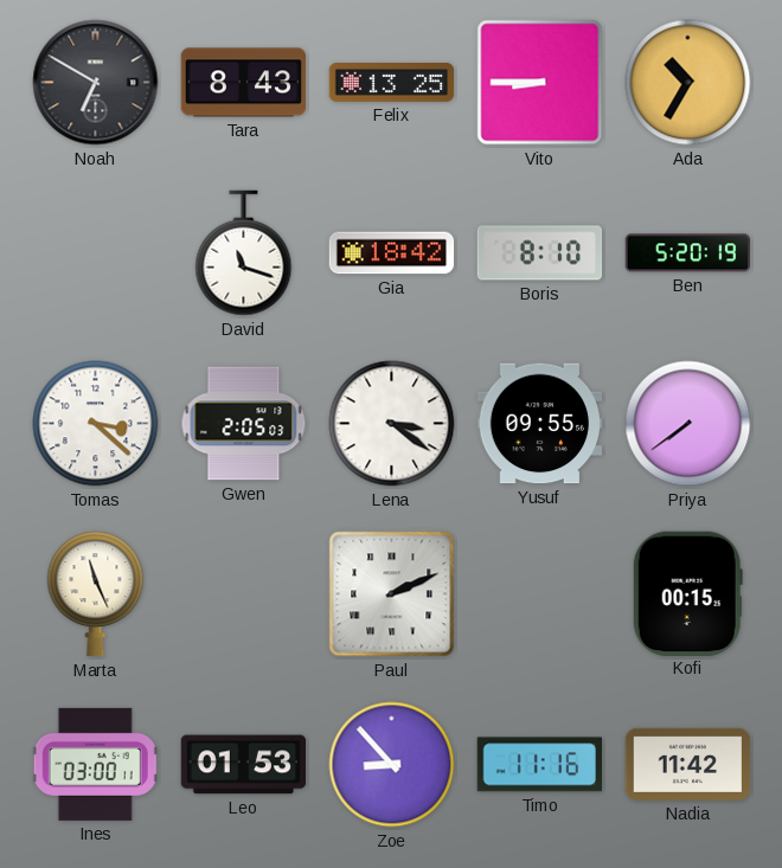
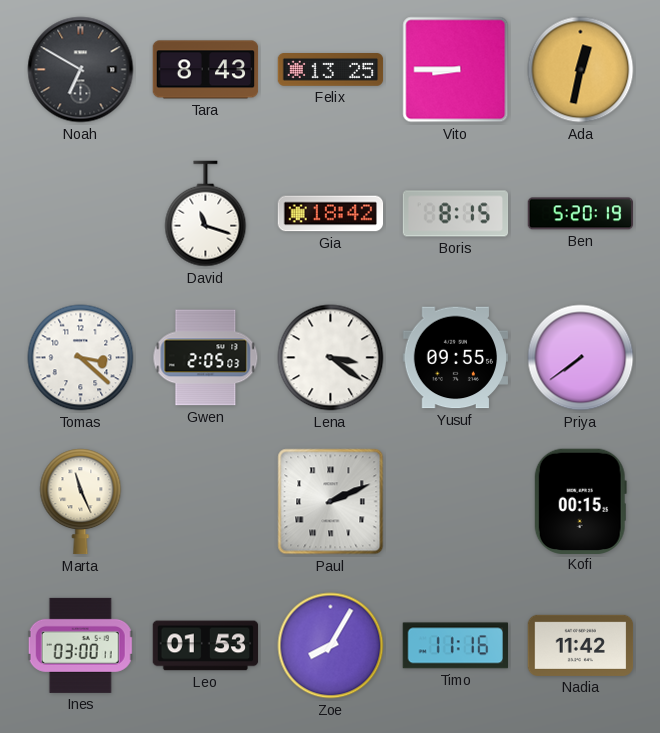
Ada: 10:35 -> 12:32
Boris: 8:10 -> 8:15
Zoe: 8:53 -> 8:05
